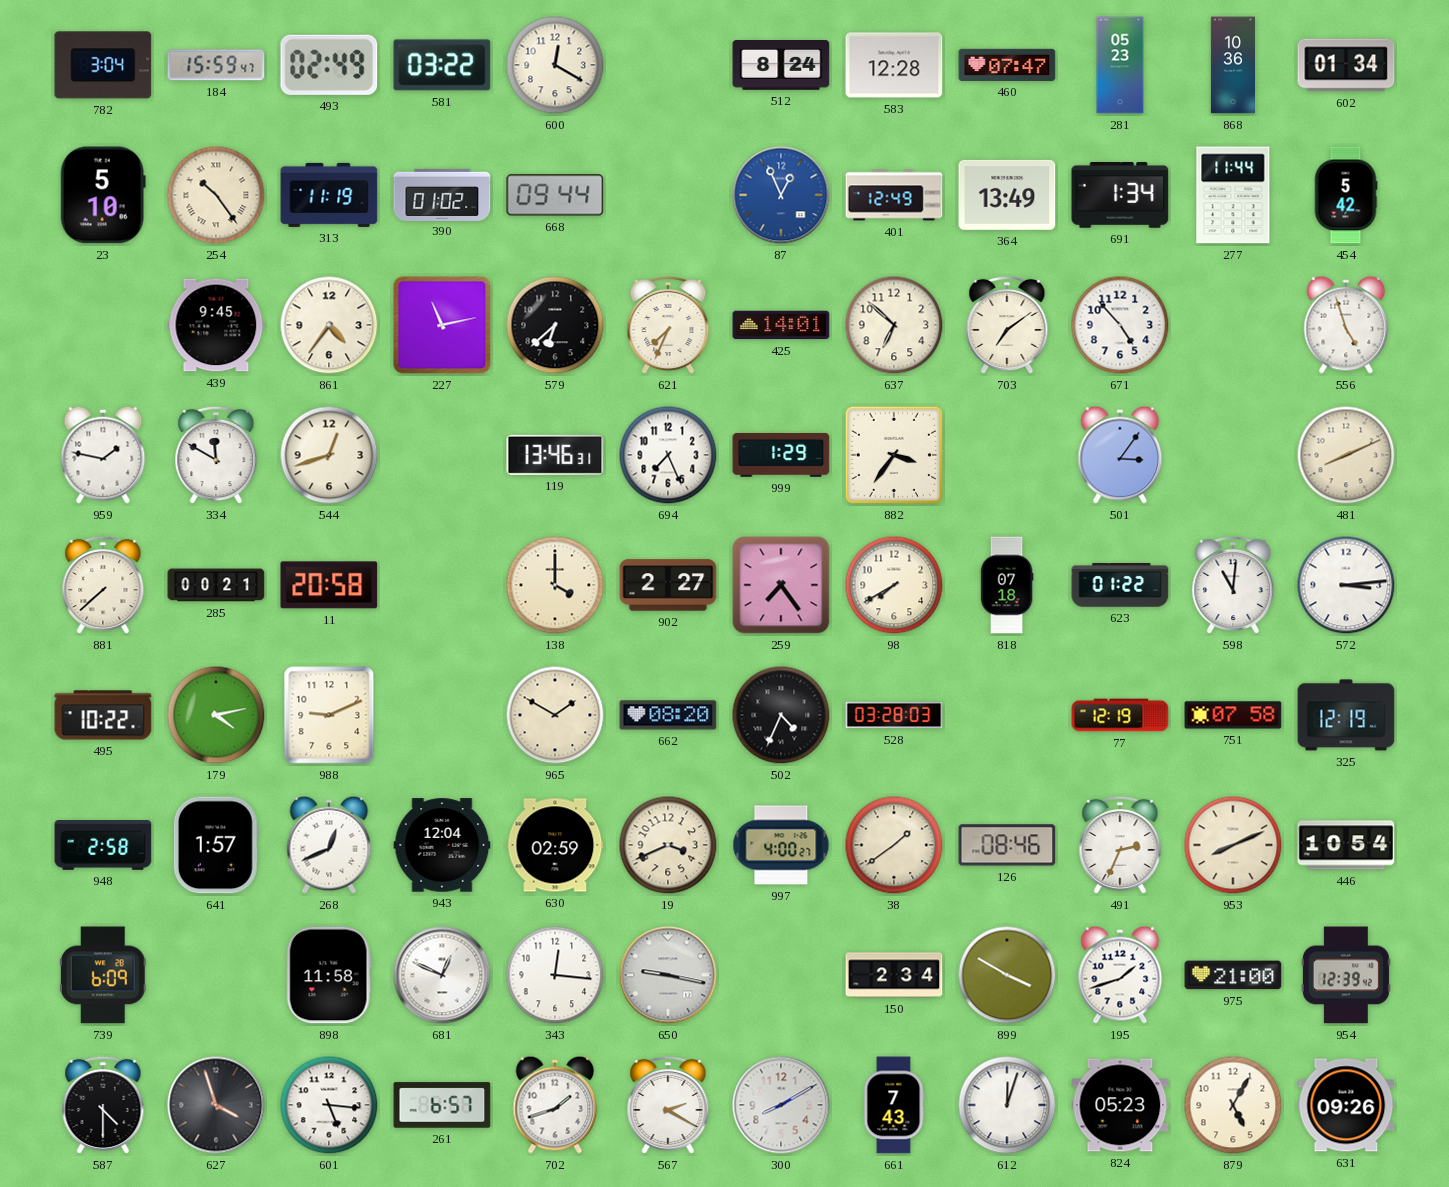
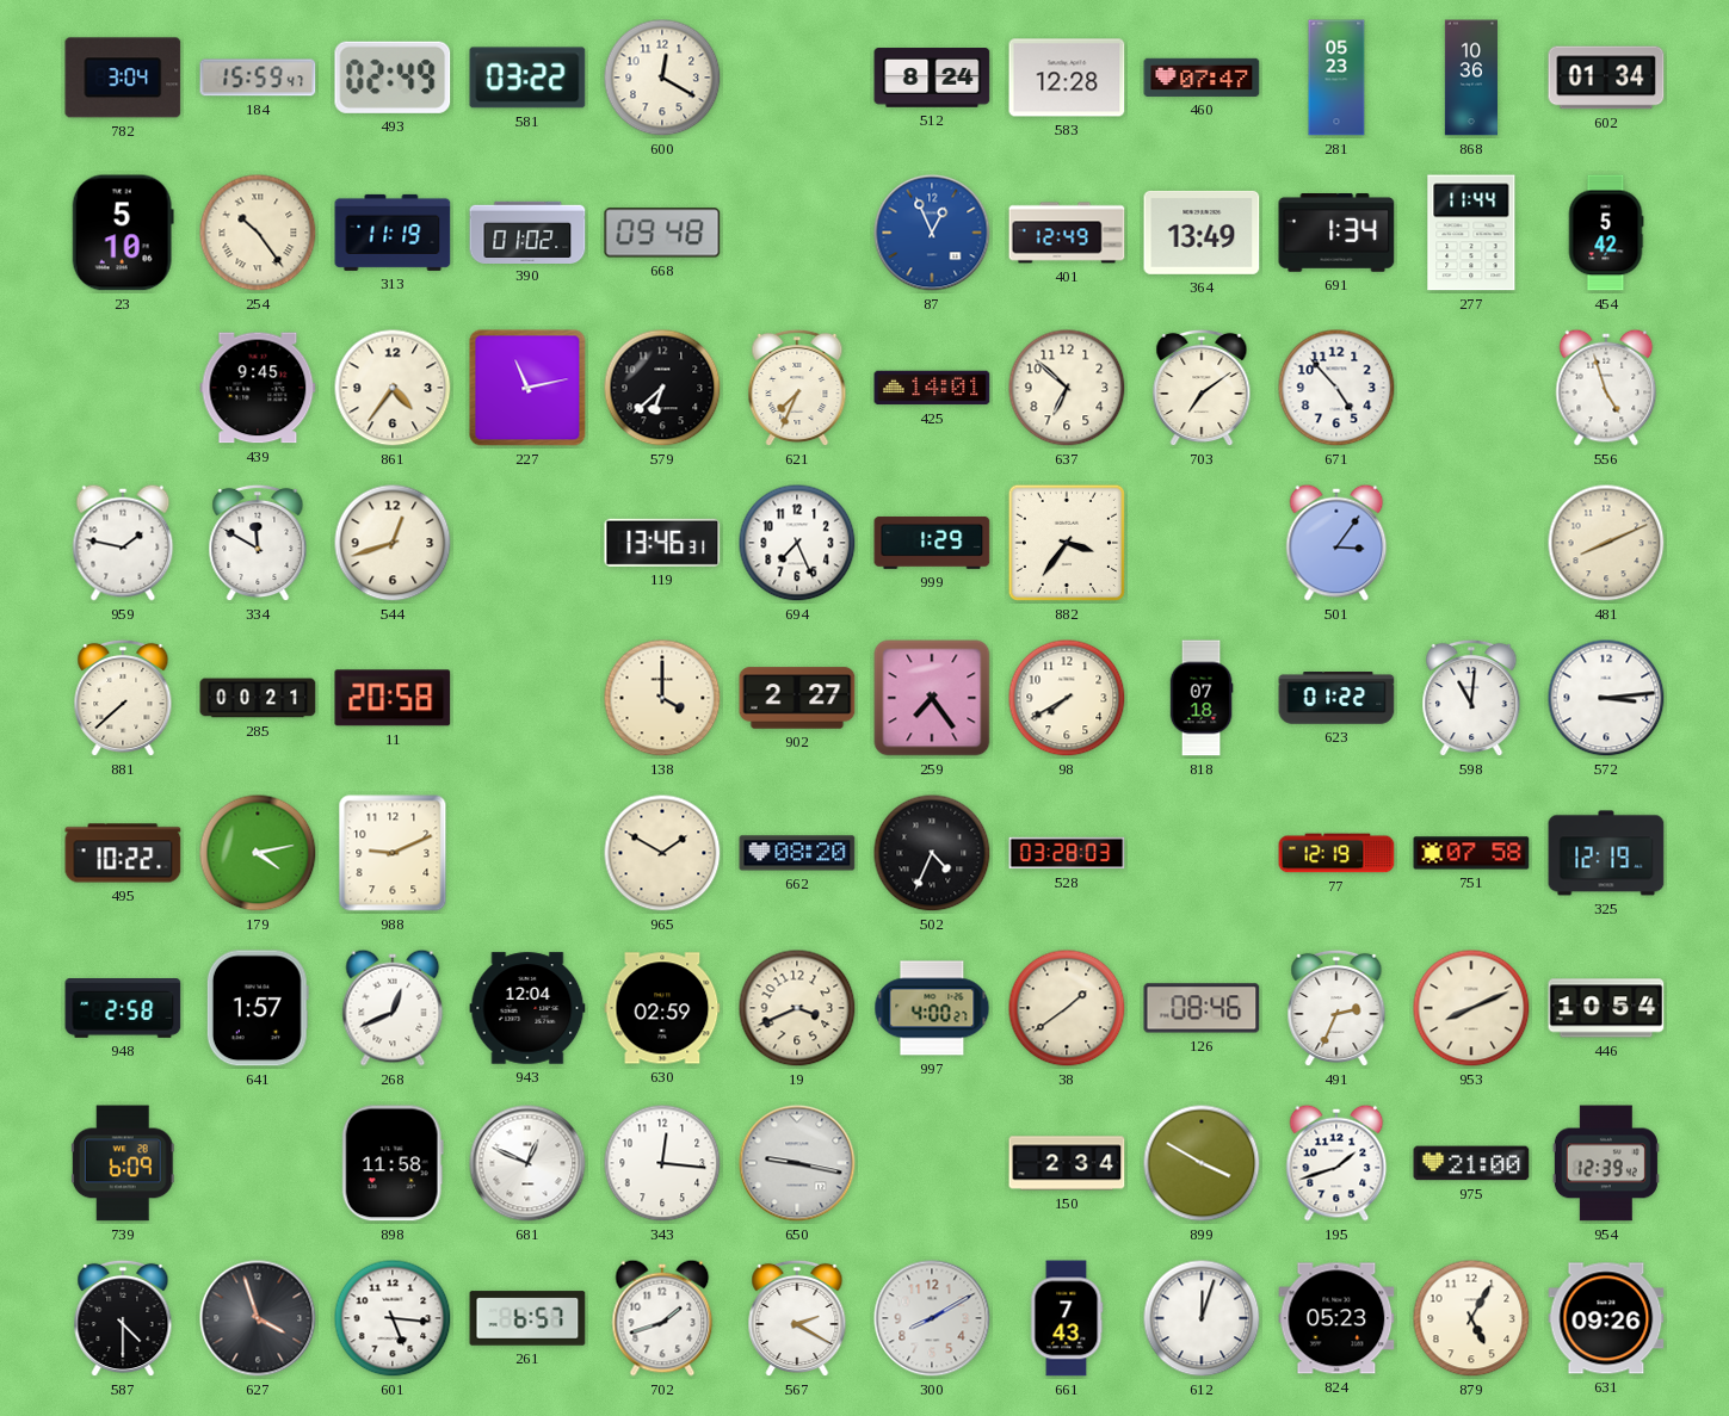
668: 09:44 -> 09:48
